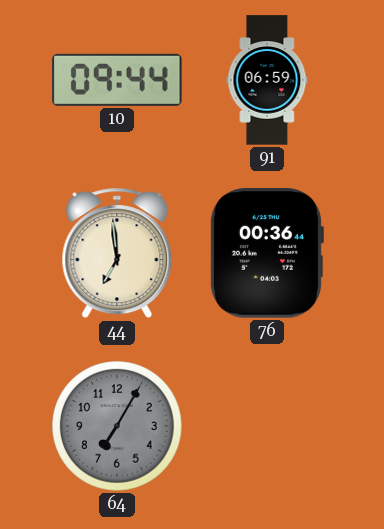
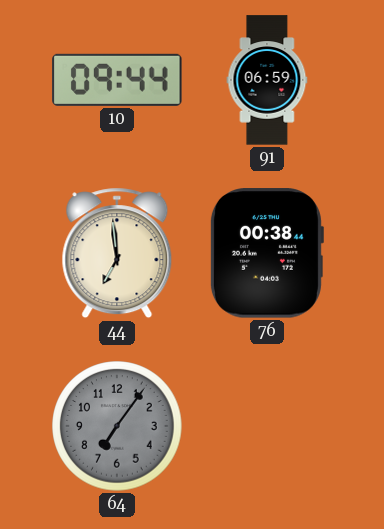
76: 00:36 -> 00:38
64: 7:05 -> 7:06
